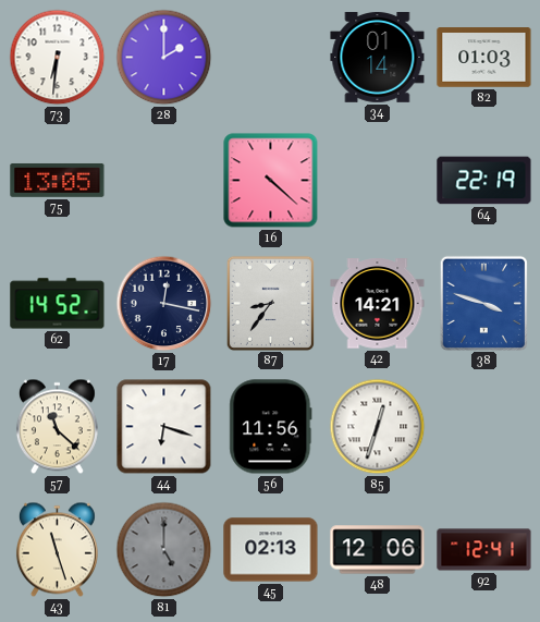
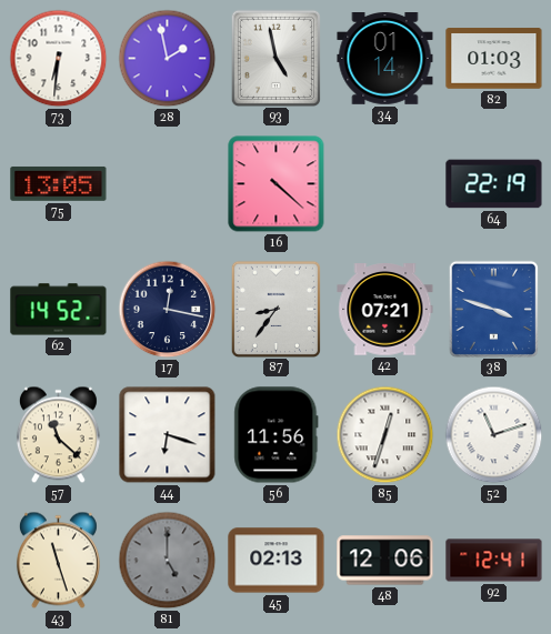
28: 2:00 -> 1:58
93: none -> 4:58
42: 14:21 -> 07:21
52: none -> 11:12
